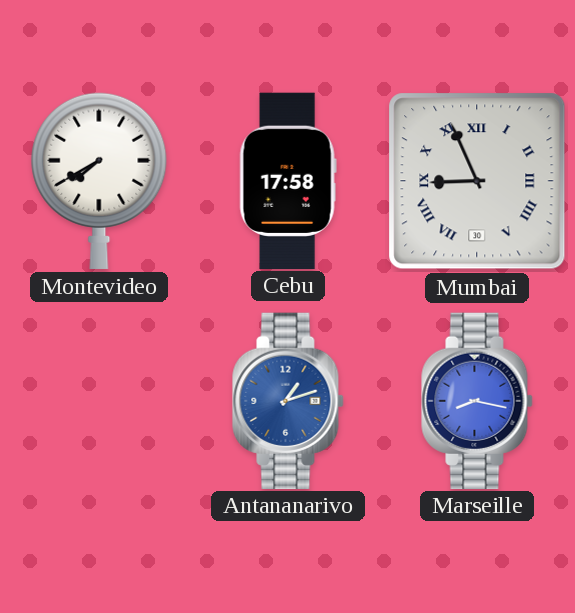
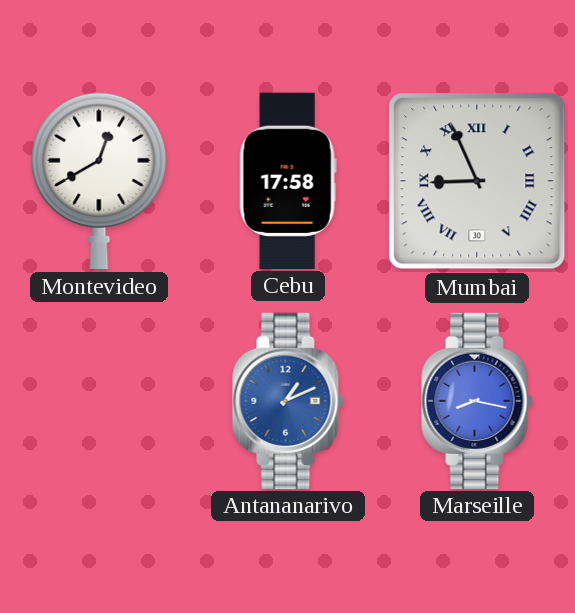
Montevideo: 7:40 -> 12:40
Antananarivo: 1:12 -> 1:11
